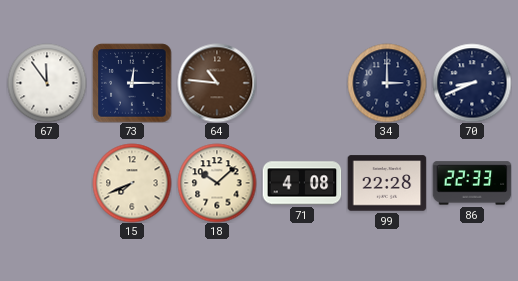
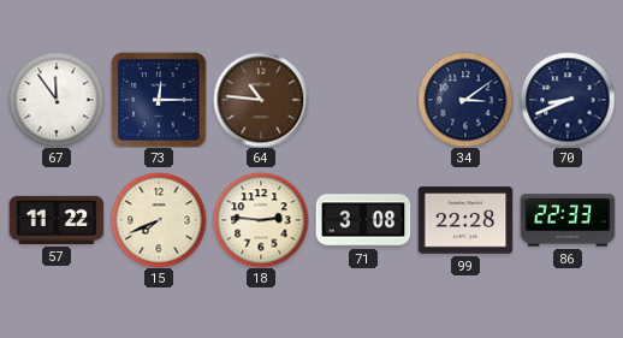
34: 3:00 -> 3:09
57: none -> 11:22
18: 10:08 -> 2:46
71: 4:08 -> 3:08
